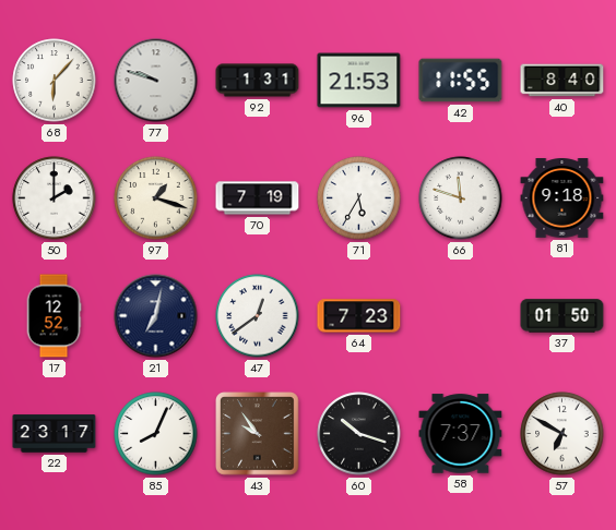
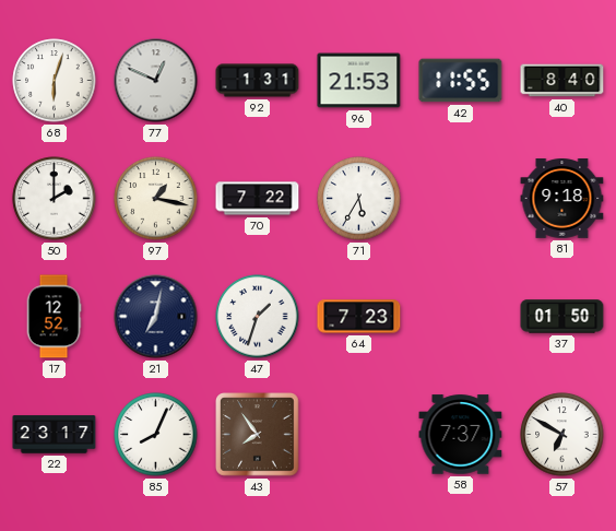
68: 6:07 -> 6:03
77: 9:48 -> 12:49
97: 1:18 -> 1:17
70: 7:19 -> 7:22
66: 11:48 -> none
47: 12:39 -> 1:33
43: 9:54 -> 7:54
60: 10:18 -> none
